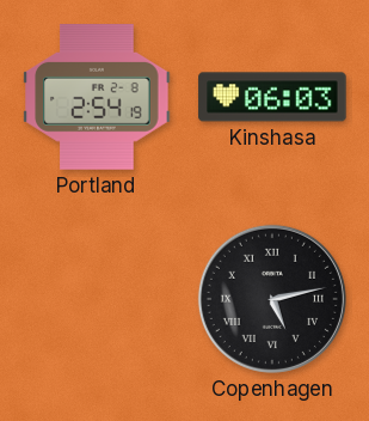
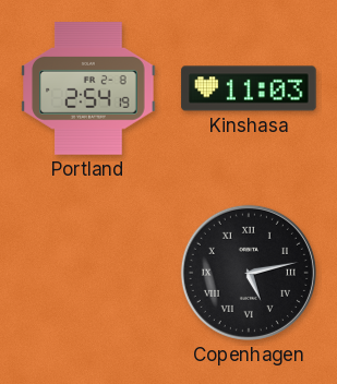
Kinshasa: 06:03 -> 11:03
